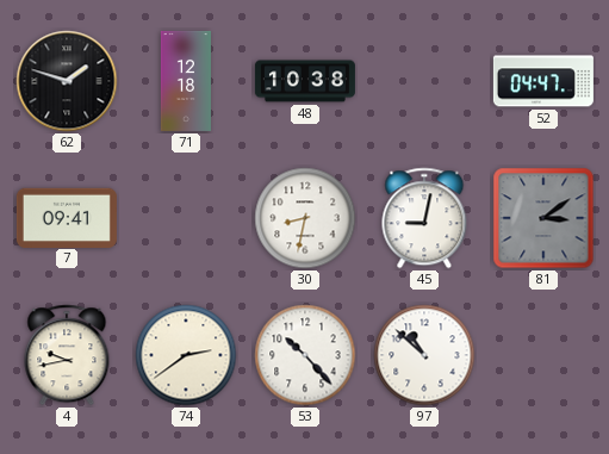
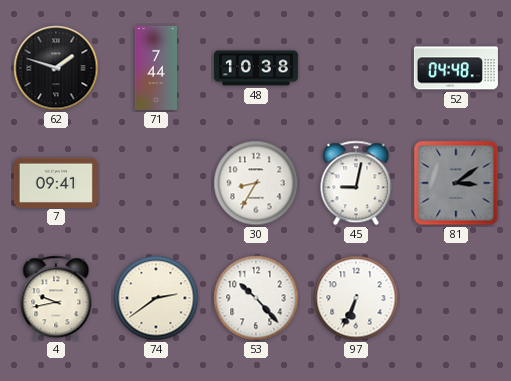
71: 12:18 -> 7:44
52: 04:47 -> 04:48
30: 8:32 -> 8:35
97: 10:52 -> 6:34
